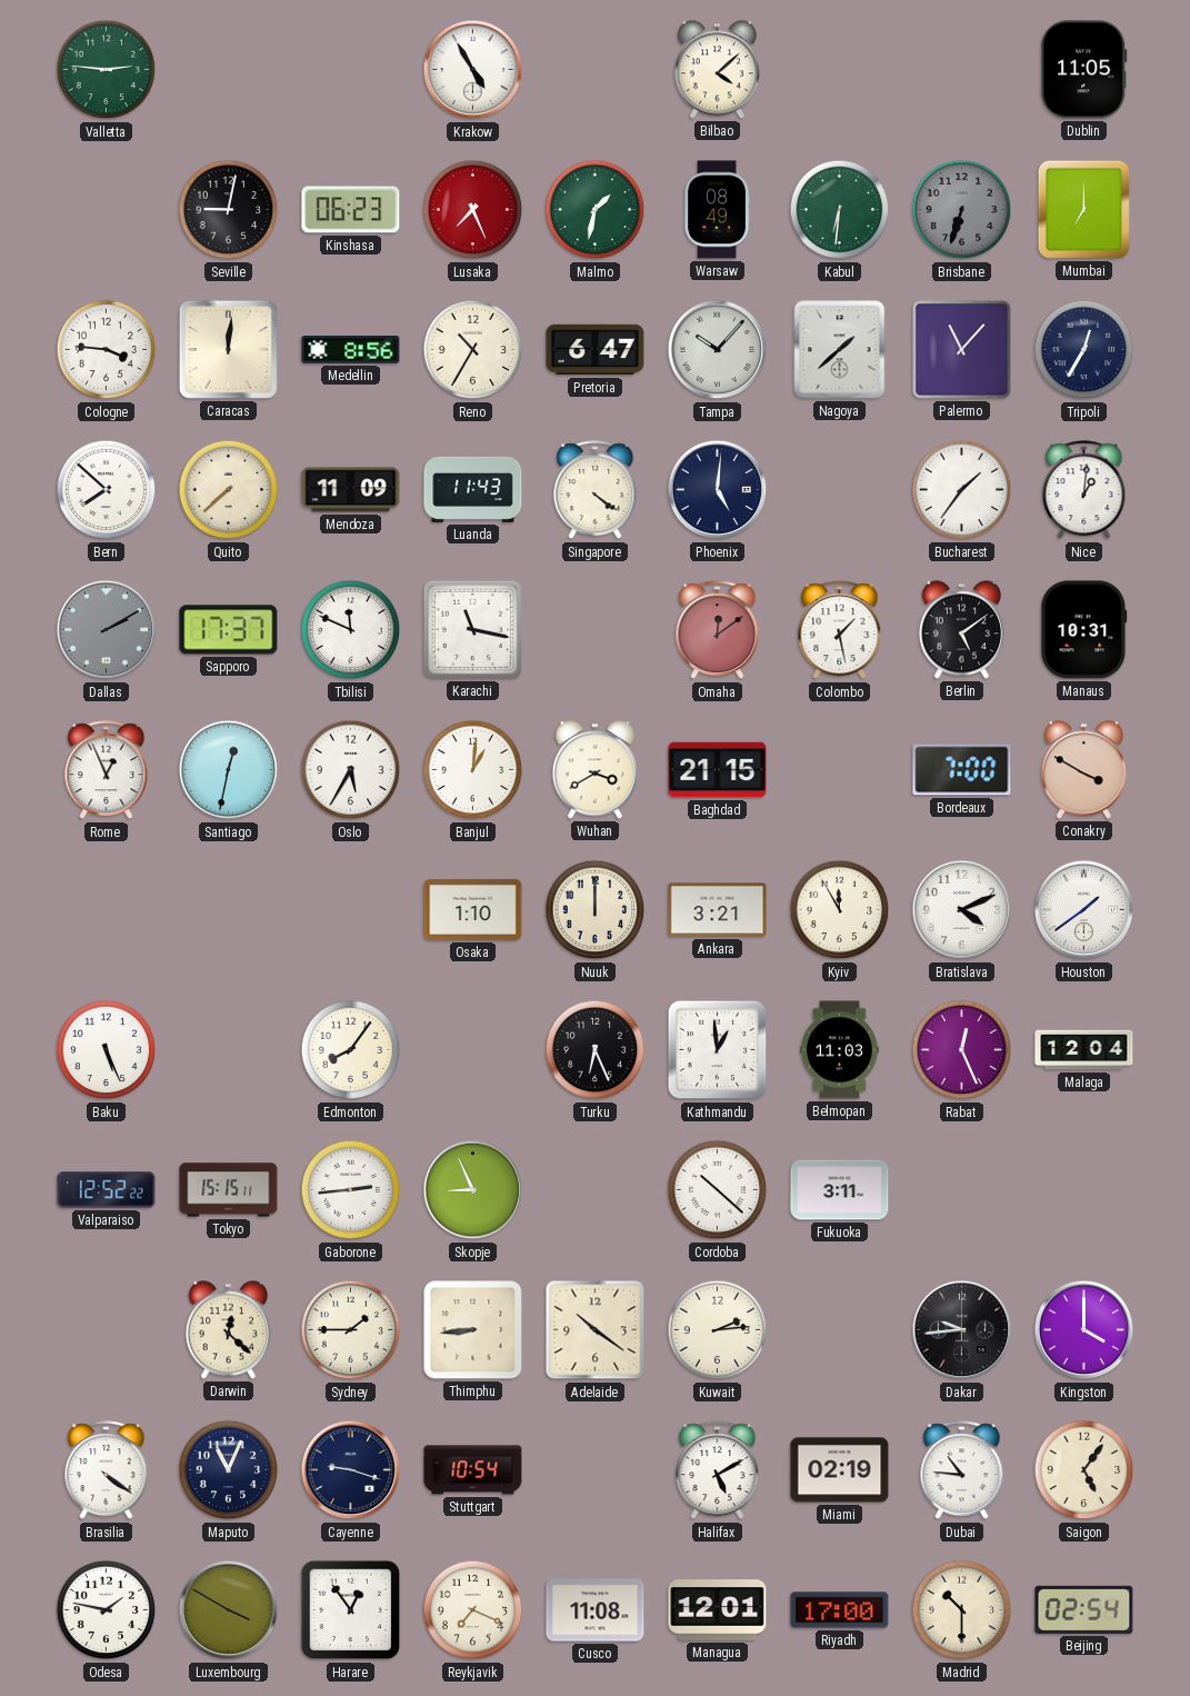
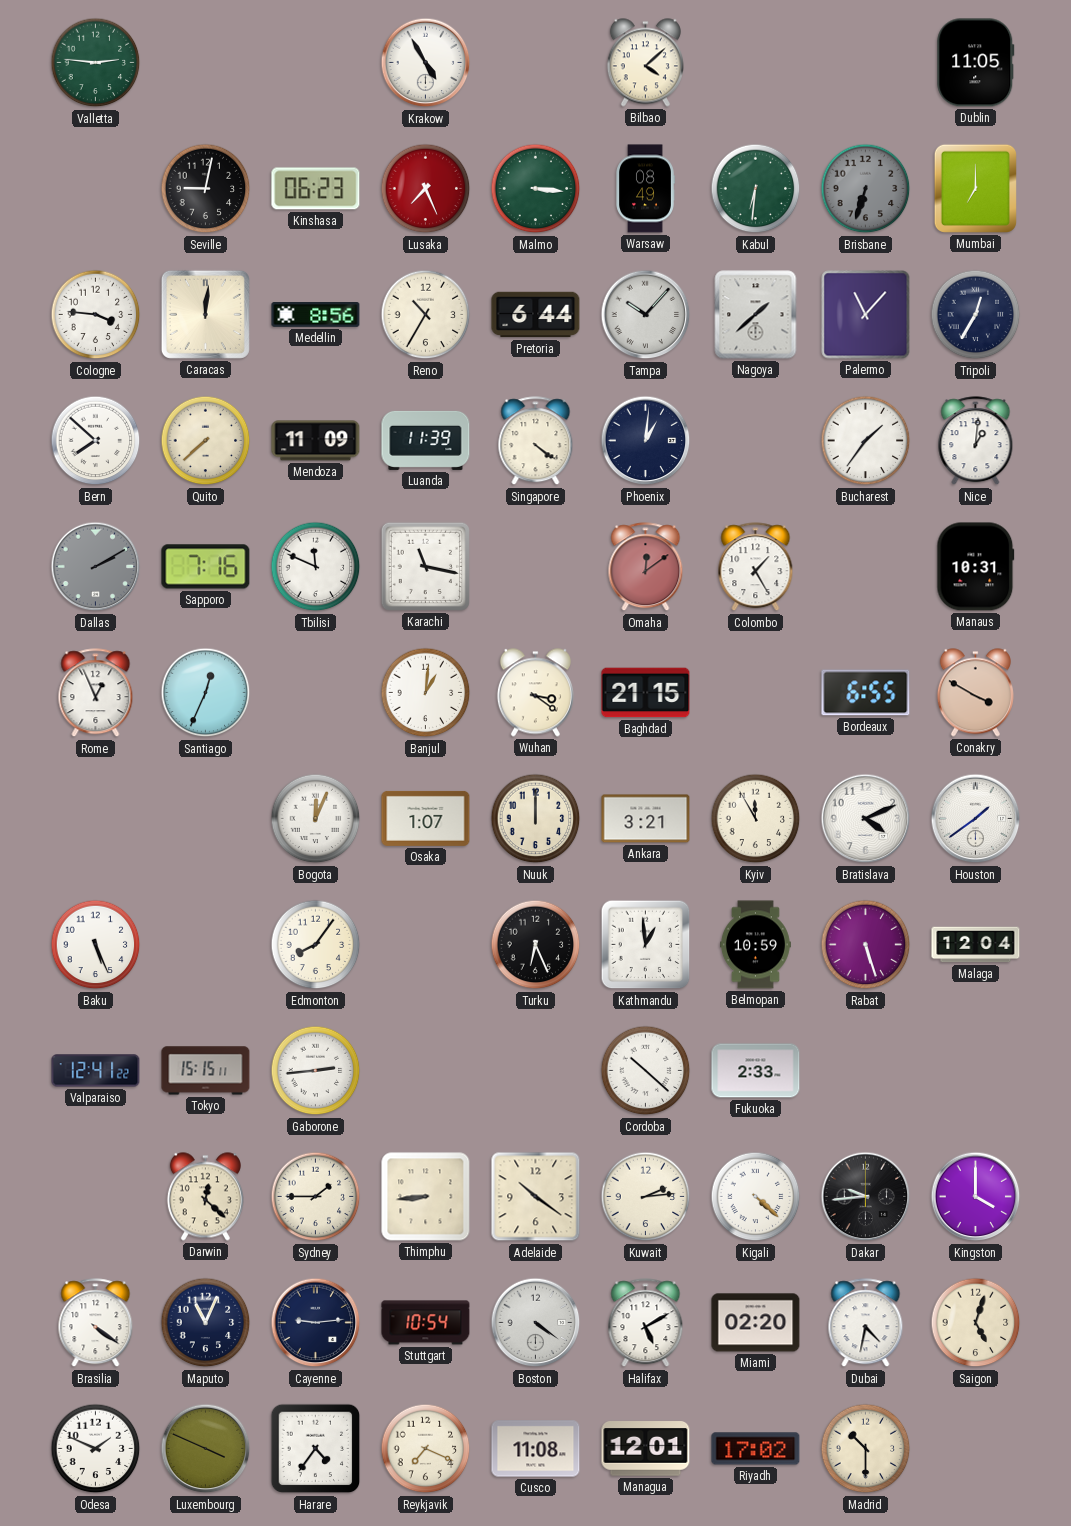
Malmo: 1:32 -> 3:16
Pretoria: 6:47 -> 6:44
Luanda: 11:43 -> 11:39
Phoenix: 5:01 -> 1:01
Sapporo: 17:37 -> 7:16
Colombo: 1:28 -> 1:25
Berlin: 5:09 -> none
Santiago: 12:32 -> 12:34
Oslo: 5:35 -> none
Wuhan: 3:40 -> 3:21
Bordeaux: 7:00 -> 6:55
Bogota: none -> 12:04
Osaka: 1:10 -> 1:07
Belmopan: 11:03 -> 10:59
Rabat: 12:26 -> 5:27
Valparaiso: 12:52 -> 12:41
Skopje: 8:56 -> none
Fukuoka: 3:11 -> 2:33
Kigali: none -> 4:22
Cayenne: 9:18 -> 9:14
Boston: none -> 4:21
Miami: 02:19 -> 02:20
Dubai: 10:46 -> 4:32
Saigon: 5:06 -> 5:03
Odesa: 1:47 -> 1:49
Luxembourg: 3:50 -> 3:49
Harare: 12:54 -> 4:36
Riyadh: 17:00 -> 17:02
Beijing: 02:54 -> none
